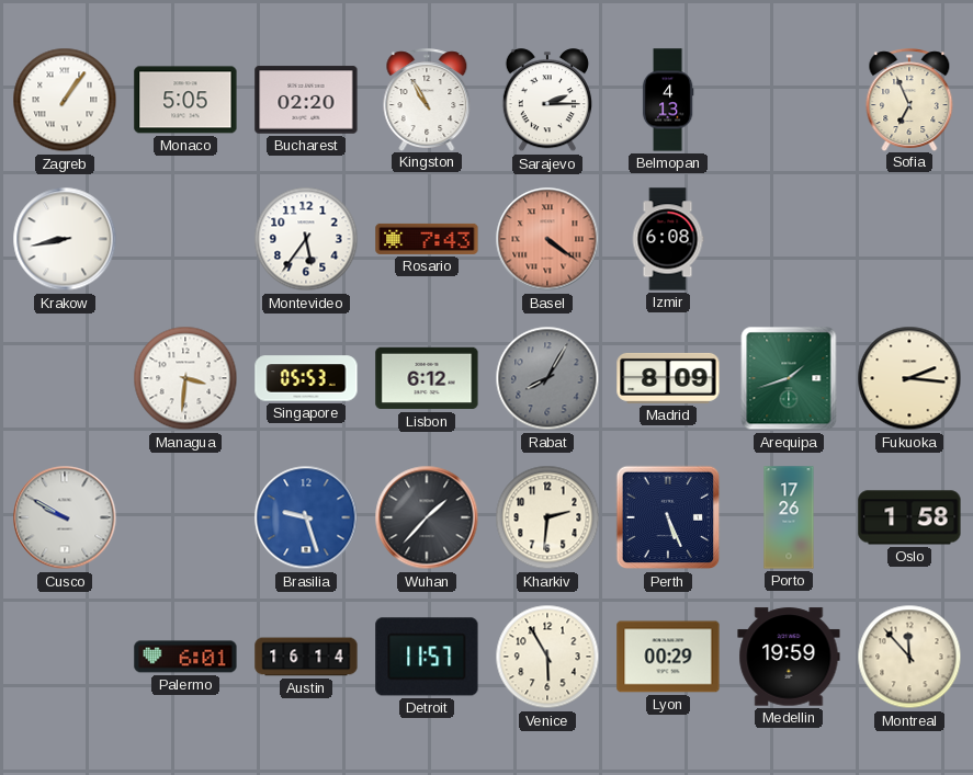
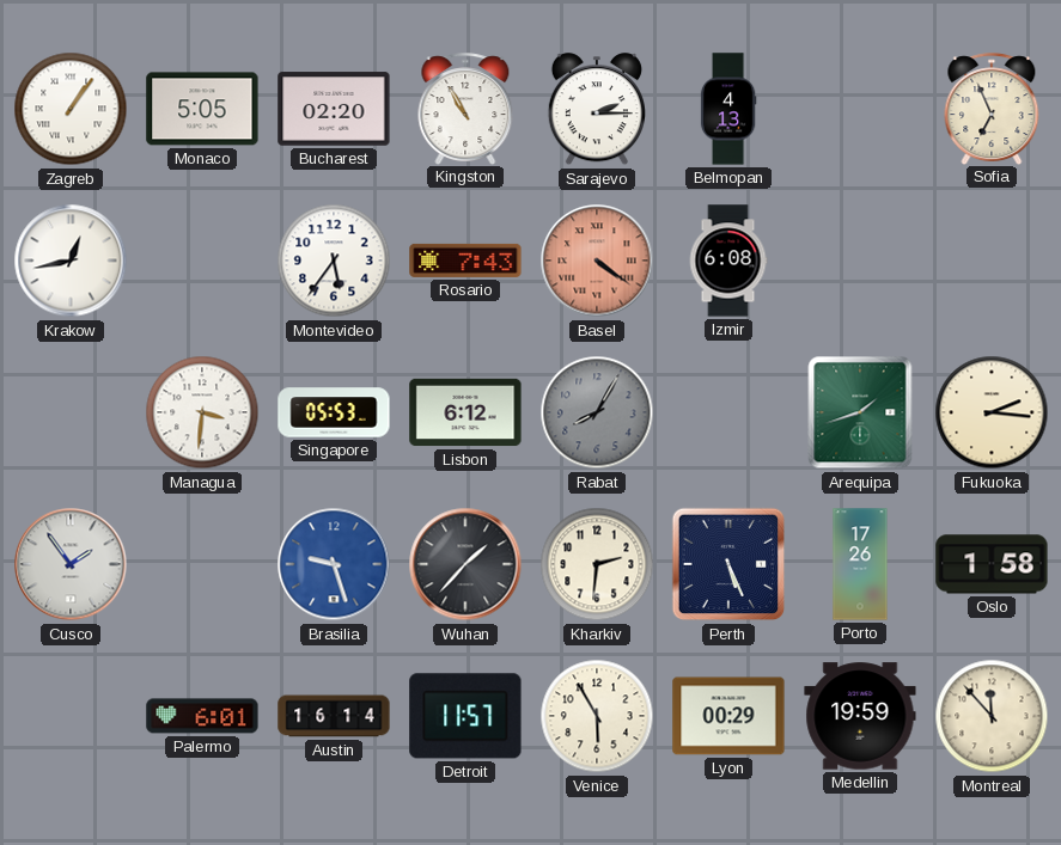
Krakow: 8:43 -> 12:43
Madrid: 8:09 -> none
Cusco: 9:50 -> 1:54
